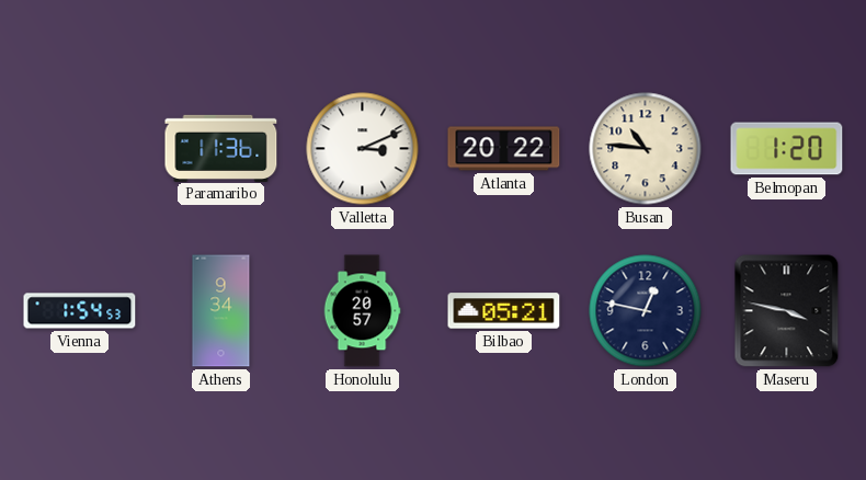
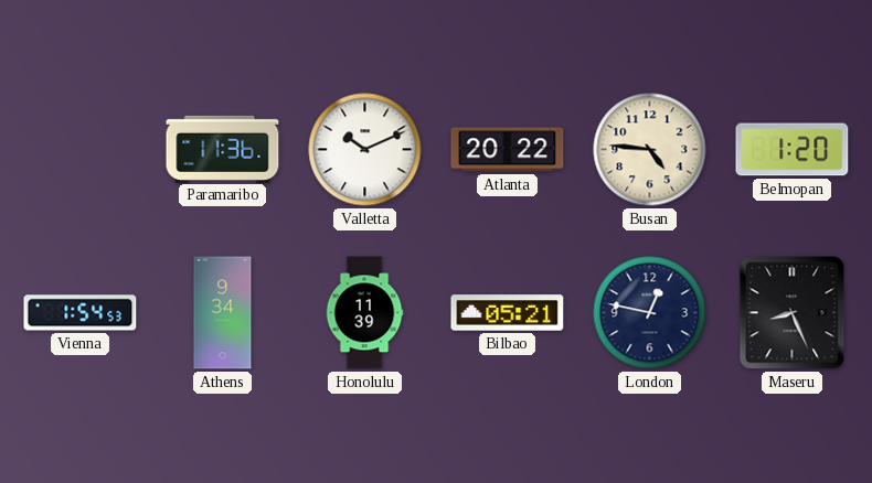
Valletta: 3:11 -> 10:11
Busan: 10:46 -> 4:46
Honolulu: 20:57 -> 11:39
Maseru: 3:47 -> 8:26
